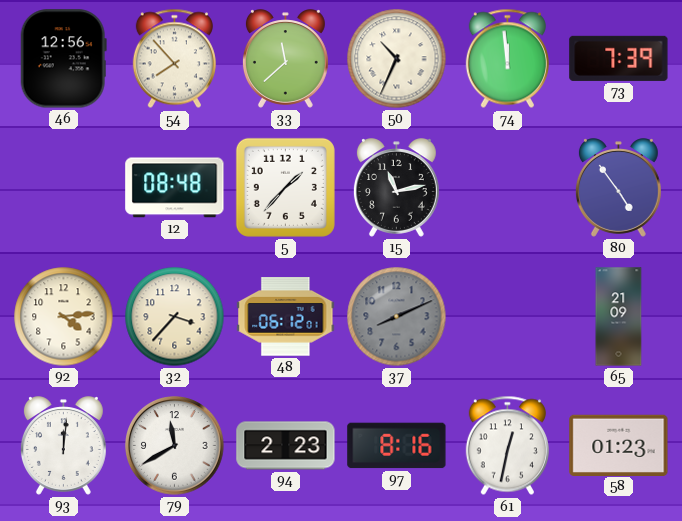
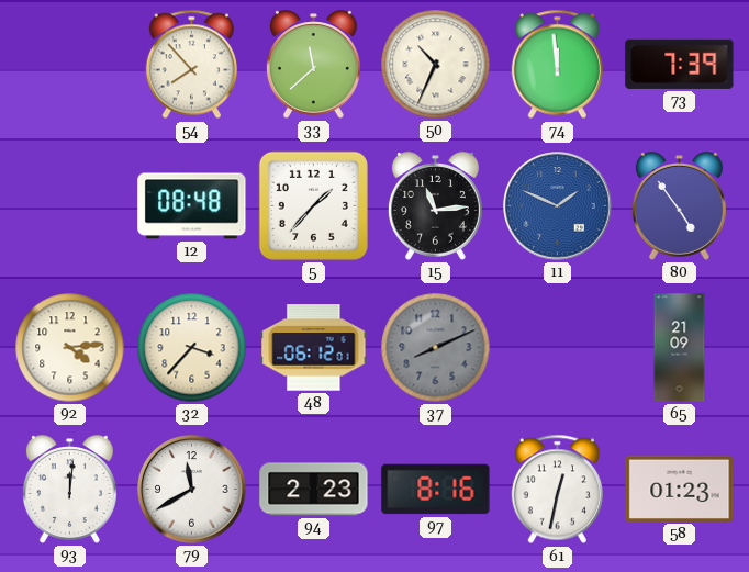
46: 12:56 -> none
15: 11:13 -> 11:14
11: none -> 1:49
